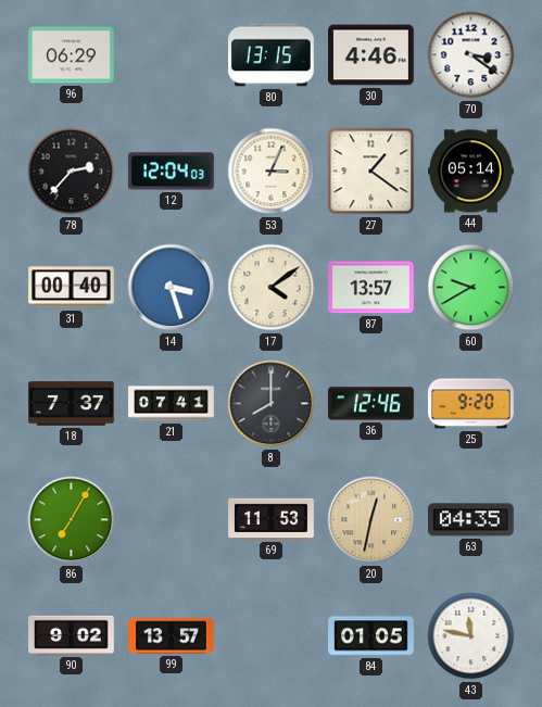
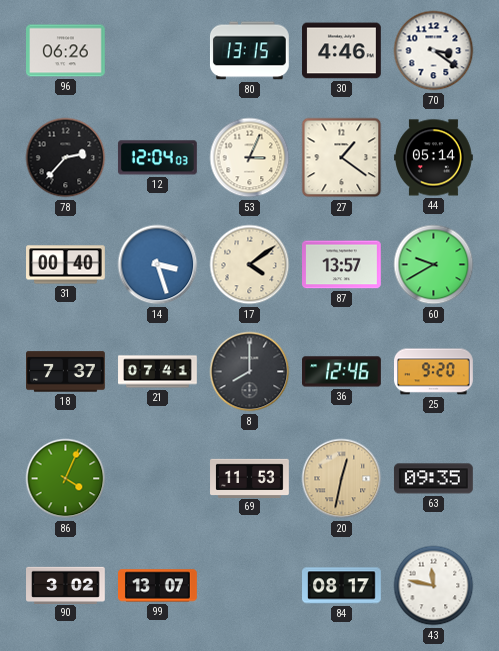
96: 06:29 -> 06:26
86: 7:05 -> 4:04
63: 04:35 -> 09:35
90: 9:02 -> 3:02
99: 13:57 -> 13:07
84: 01:05 -> 08:17
